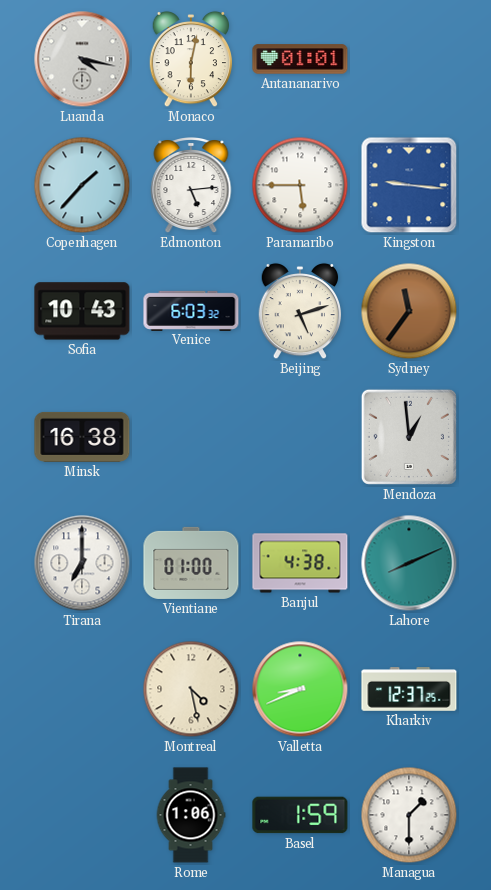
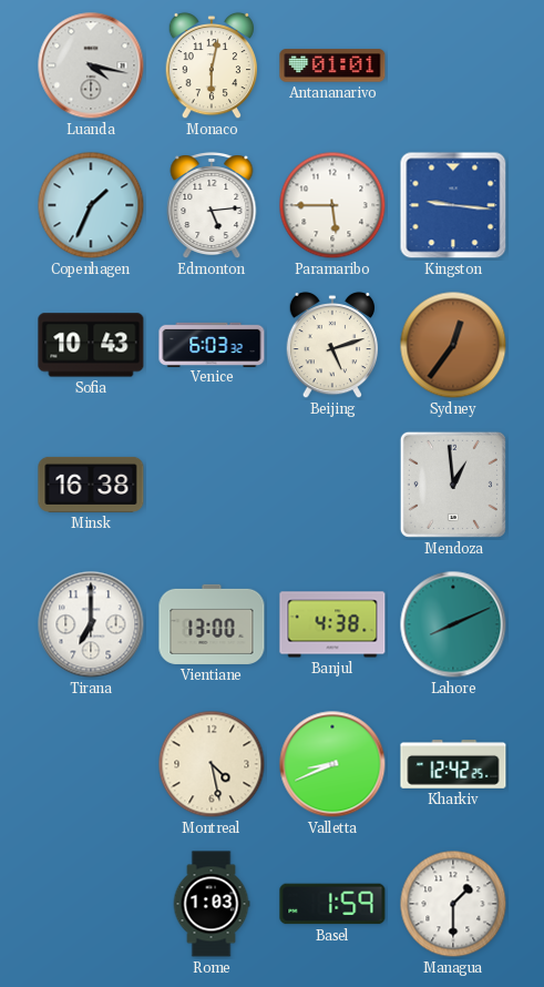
Copenhagen: 1:37 -> 1:34
Sydney: 11:36 -> 12:36
Vientiane: 01:00 -> 13:00
Kharkiv: 12:37 -> 12:42
Rome: 1:06 -> 1:03
